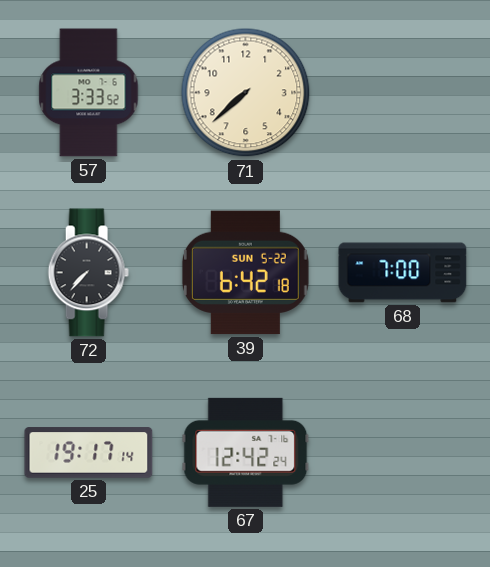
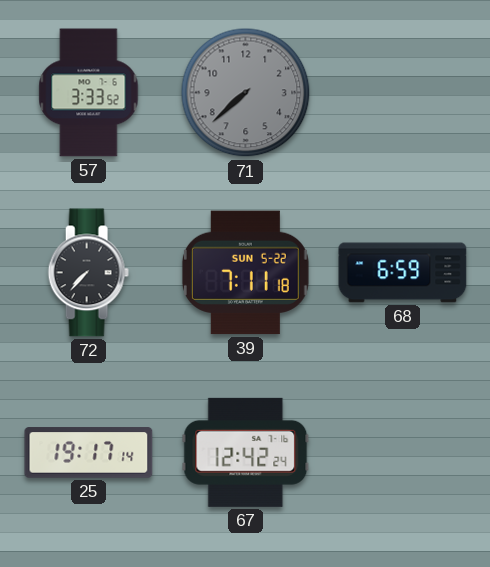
71 dial: cream -> grey
39: 6:42 -> 7:11
68: 7:00 -> 6:59
